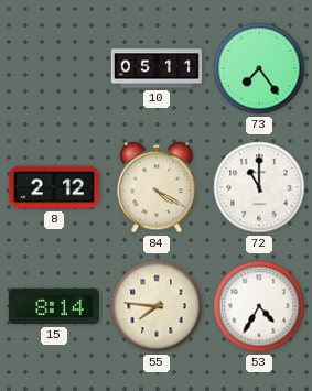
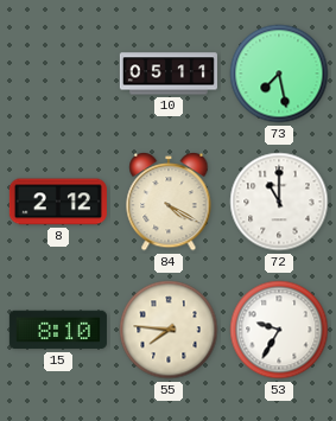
73: 7:24 -> 7:28
15: 8:14 -> 8:10
53: 4:35 -> 9:35
